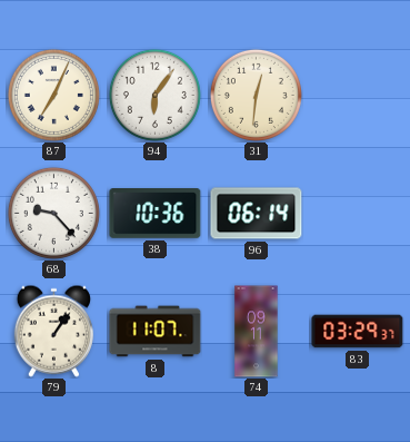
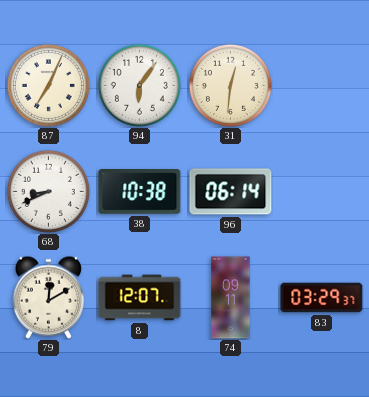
68: 9:23 -> 8:41
38: 10:36 -> 10:38
79: 1:06 -> 12:10
8: 11:07 -> 12:07
